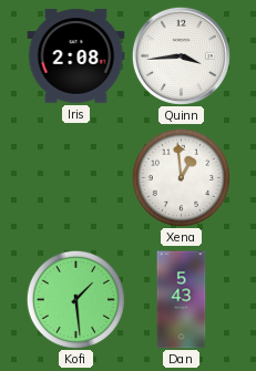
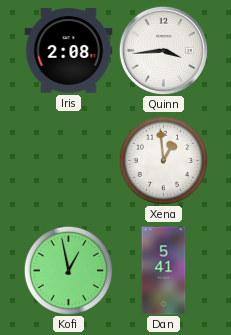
Kofi: 1:29 -> 12:58
Dan: 5:43 -> 5:41
